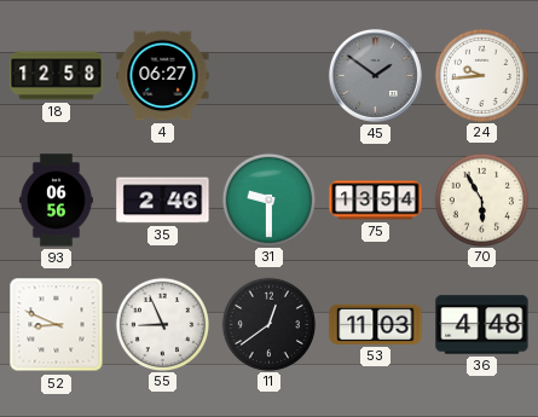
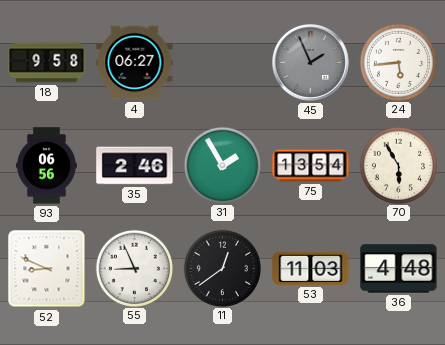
18: 12:58 -> 9:58
45: 1:51 -> 1:56
24: 9:44 -> 5:44
31: 9:30 -> 1:55
